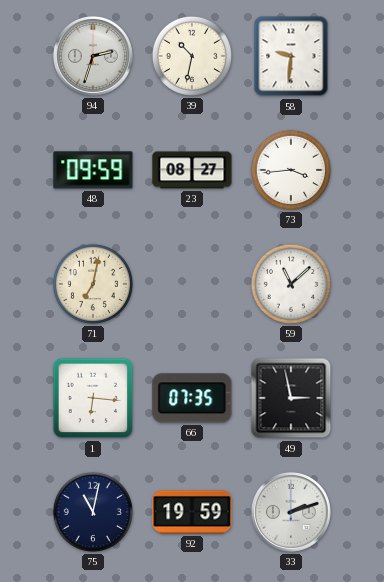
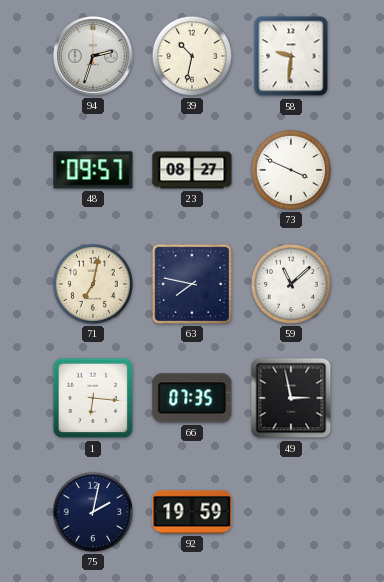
48: 09:59 -> 09:57
73: 3:44 -> 3:49
63: none -> 7:47
75: 11:02 -> 2:02
33: 2:12 -> none
